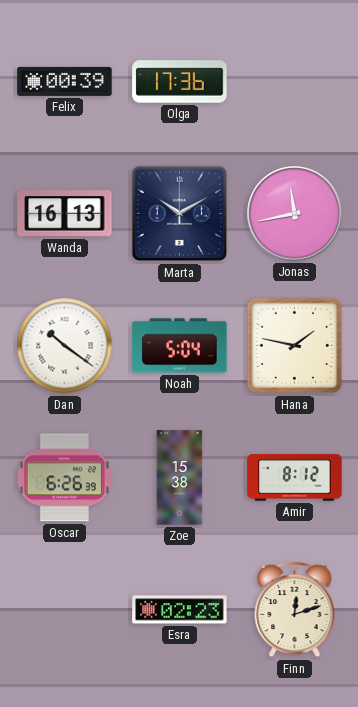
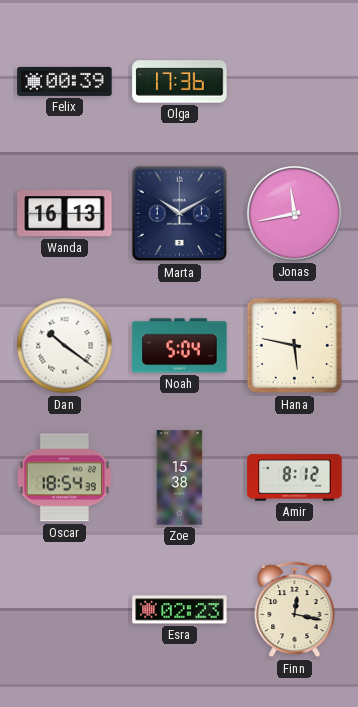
Hana: 1:47 -> 5:47
Oscar: 6:26 -> 18:54
Finn: 12:12 -> 12:17
